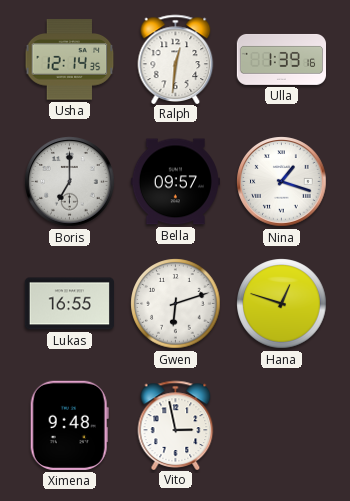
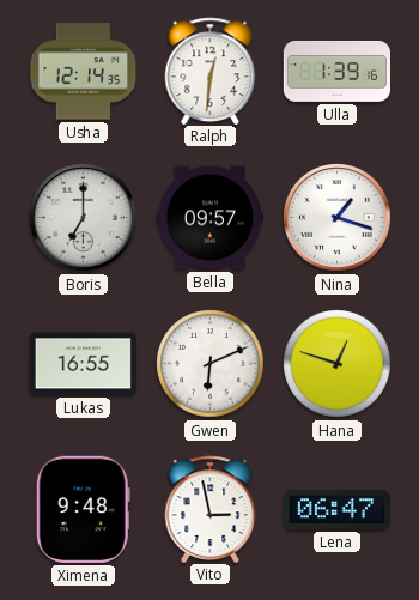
Gwen: 6:12 -> 6:11
Lena: none -> 06:47
